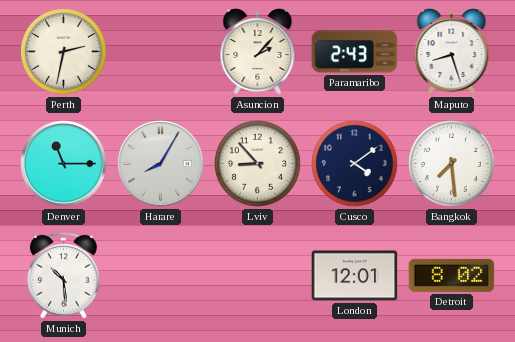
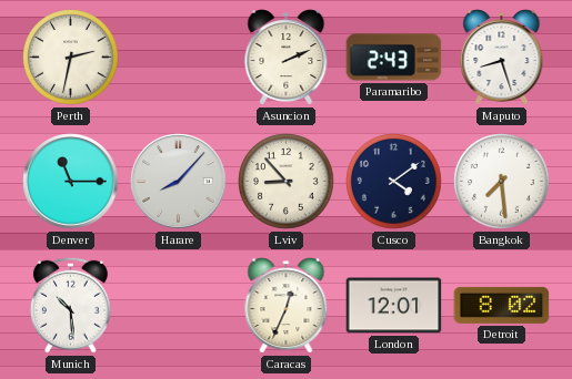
Asuncion: 2:07 -> 2:11
Harare: 8:05 -> 8:07
Caracas: none -> 12:34
